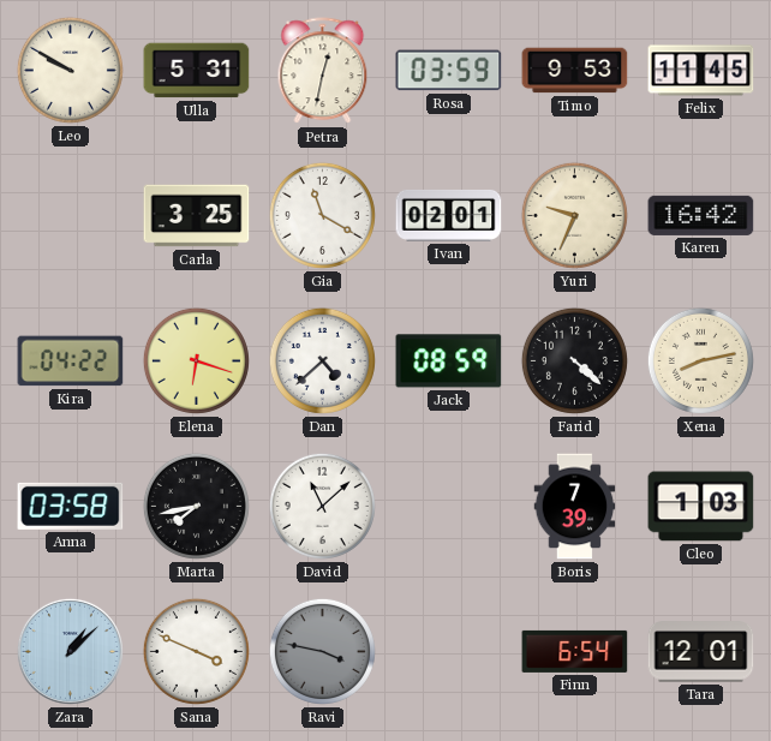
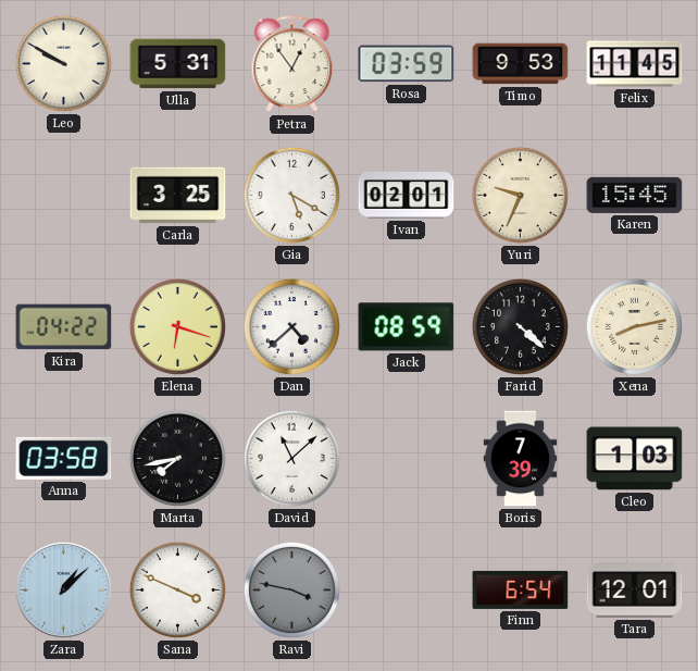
Petra: 12:32 -> 12:54
Gia: 11:20 -> 5:20
Karen: 16:42 -> 15:45
